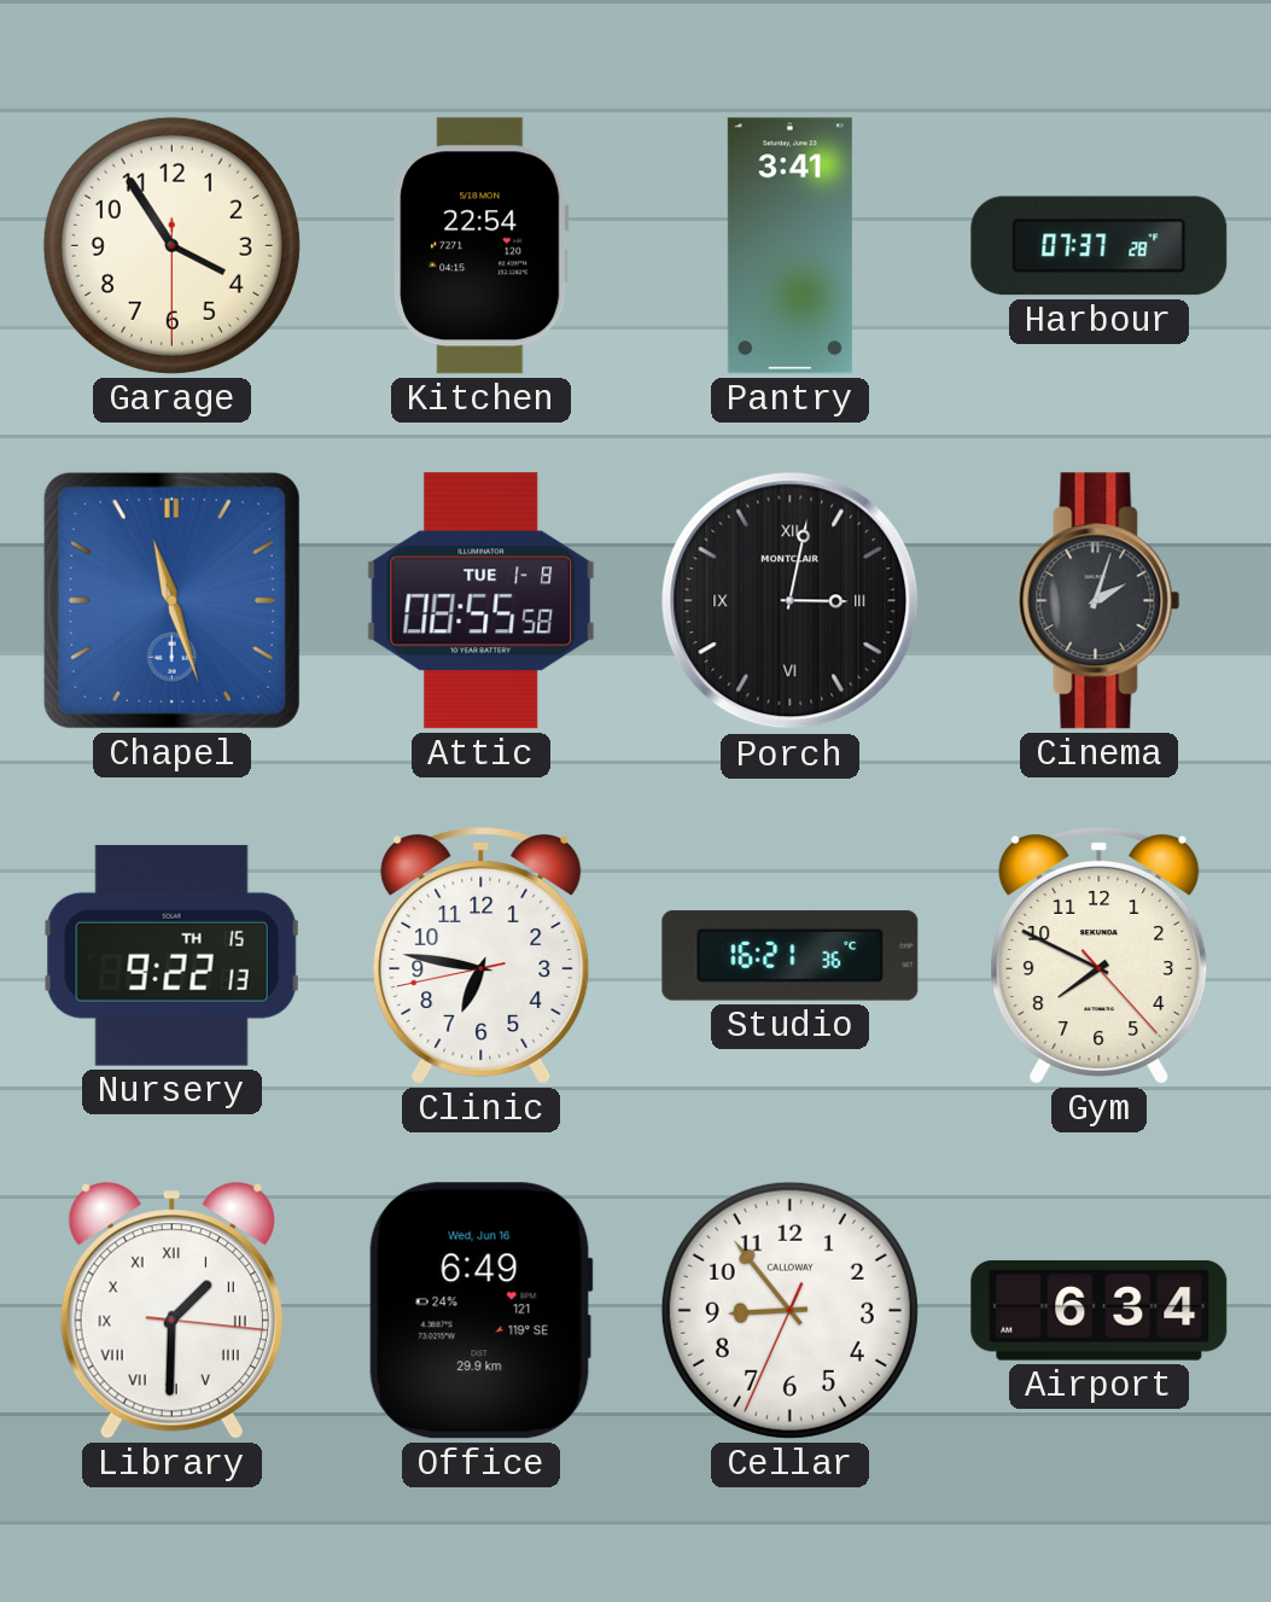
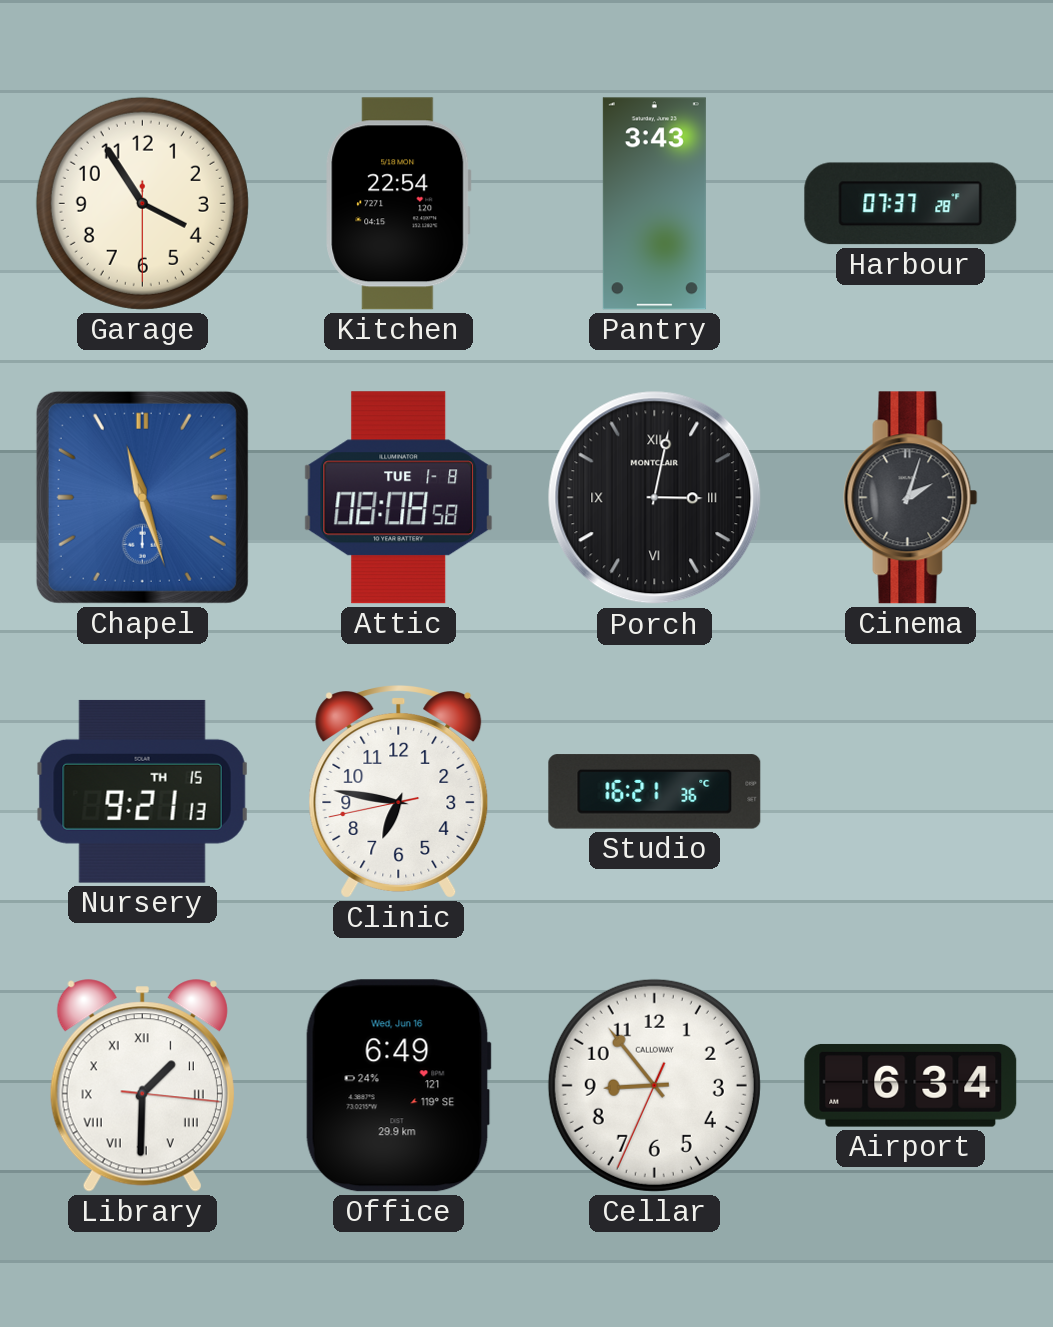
Pantry: 3:41 -> 3:43
Attic: 08:55 -> 08:08
Nursery: 9:22 -> 9:21
Gym: 7:49 -> none
